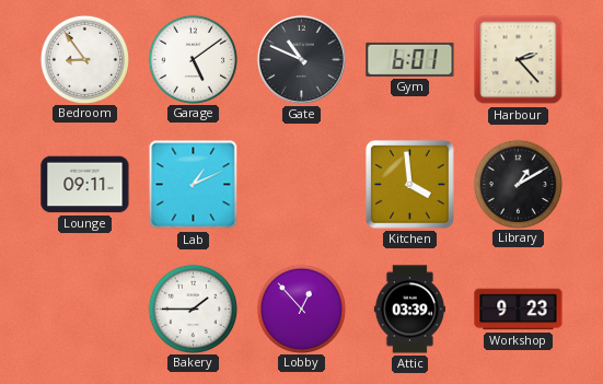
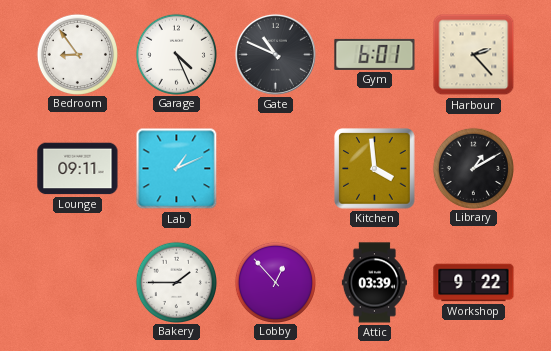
Garage: 5:09 -> 4:26
Workshop: 9:23 -> 9:22
